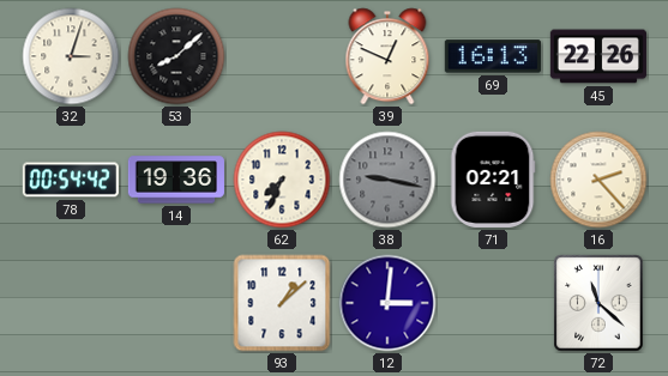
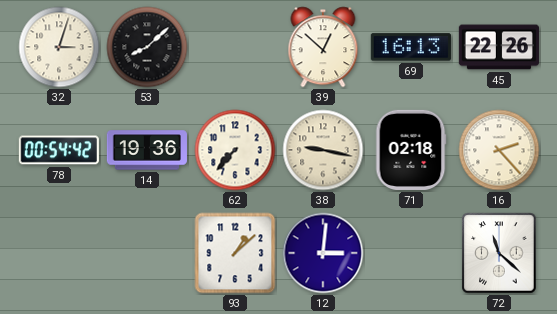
39: 12:49 -> 12:52
62: 7:34 -> 7:37
38 dial: grey -> cream
71: 02:21 -> 02:18
